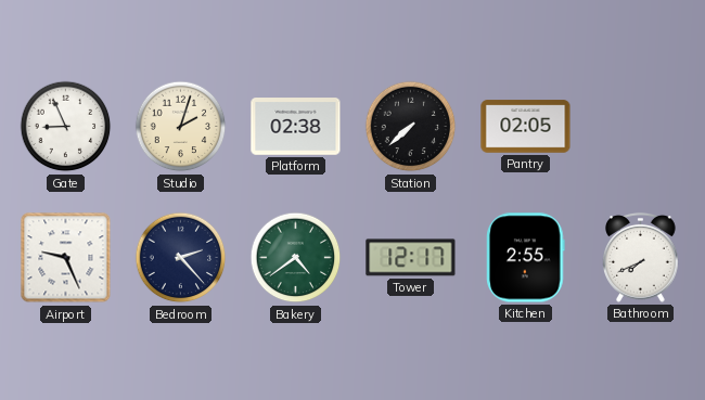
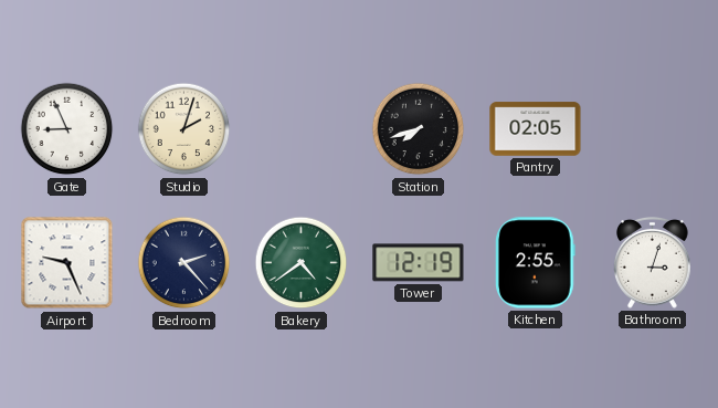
Platform: 02:38 -> none
Station: 7:38 -> 7:42
Tower: 12:17 -> 12:19
Bathroom: 7:41 -> 3:03
